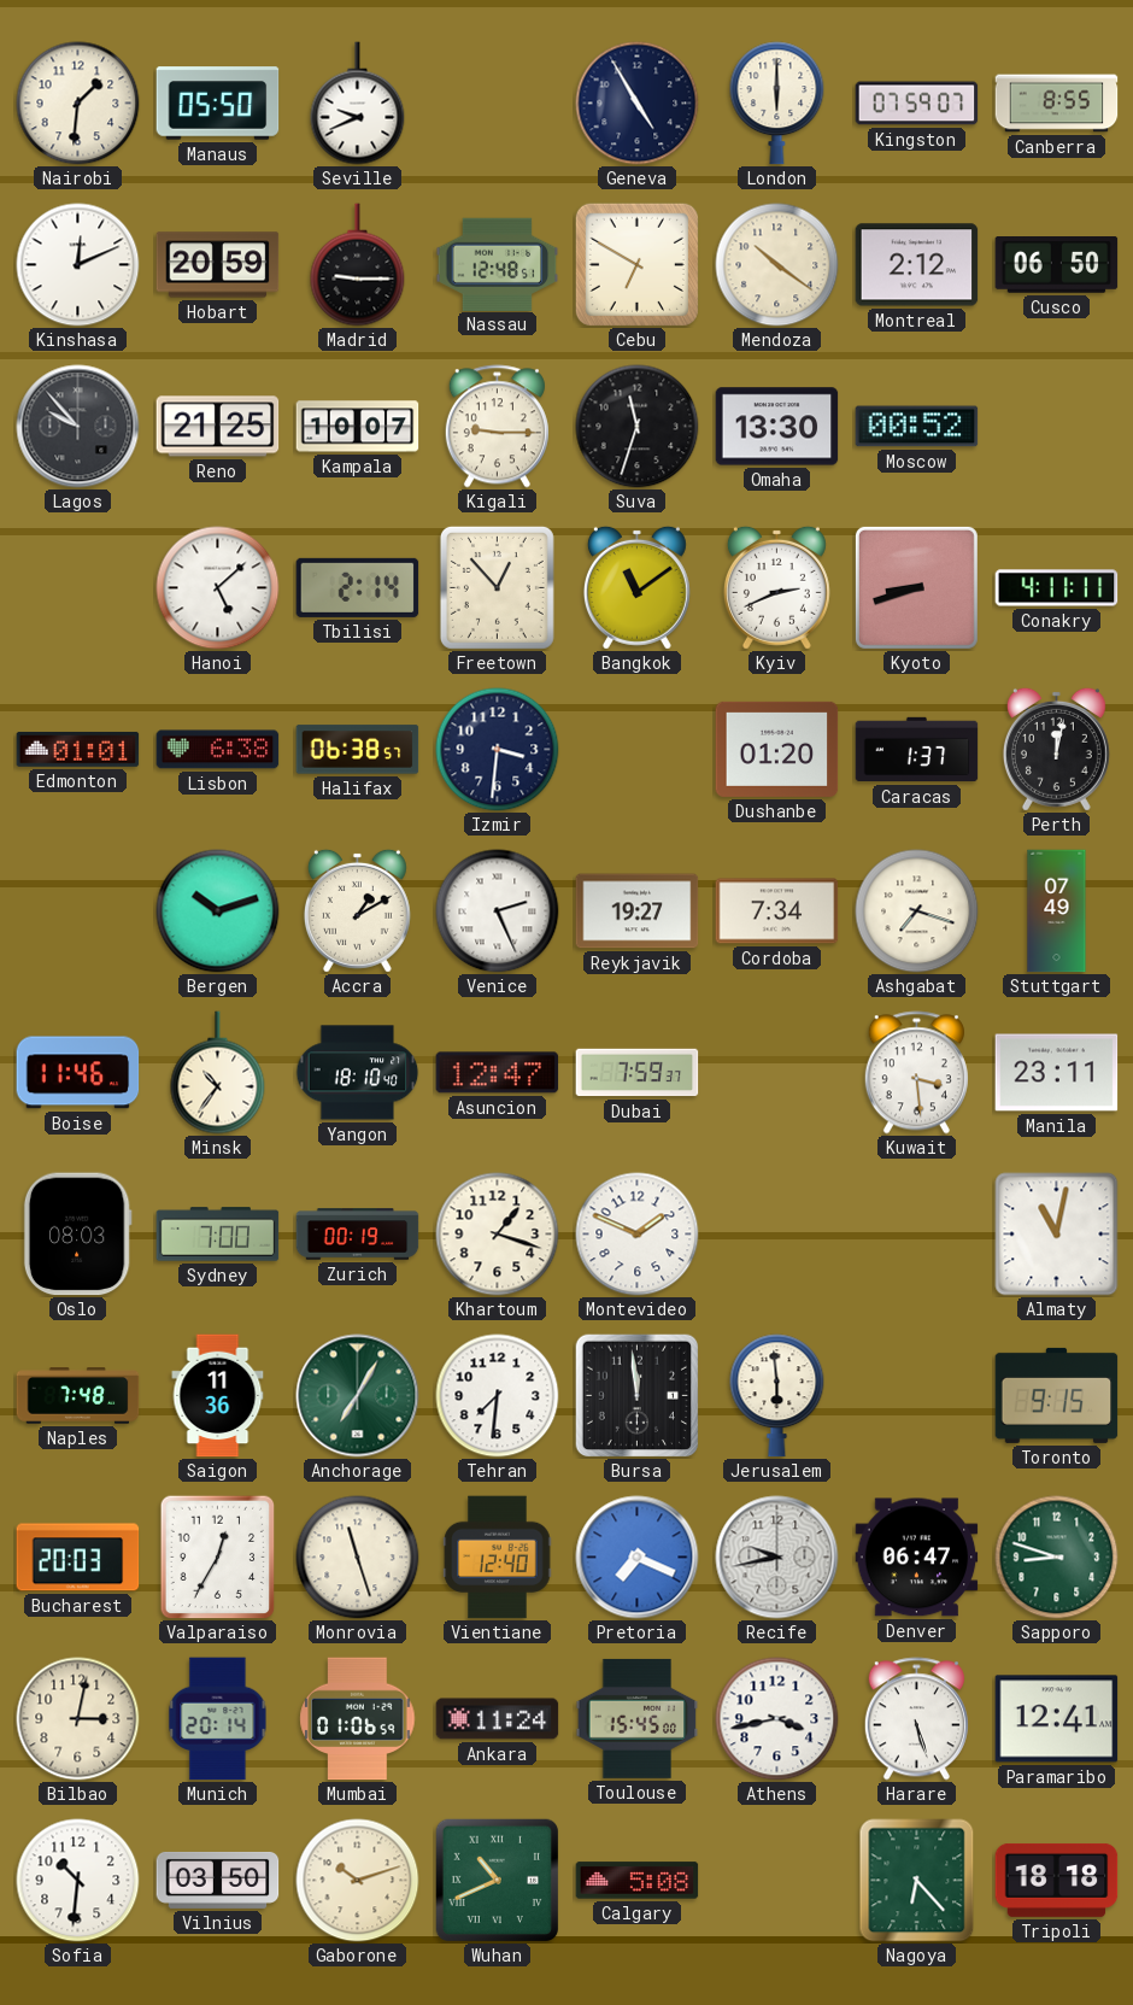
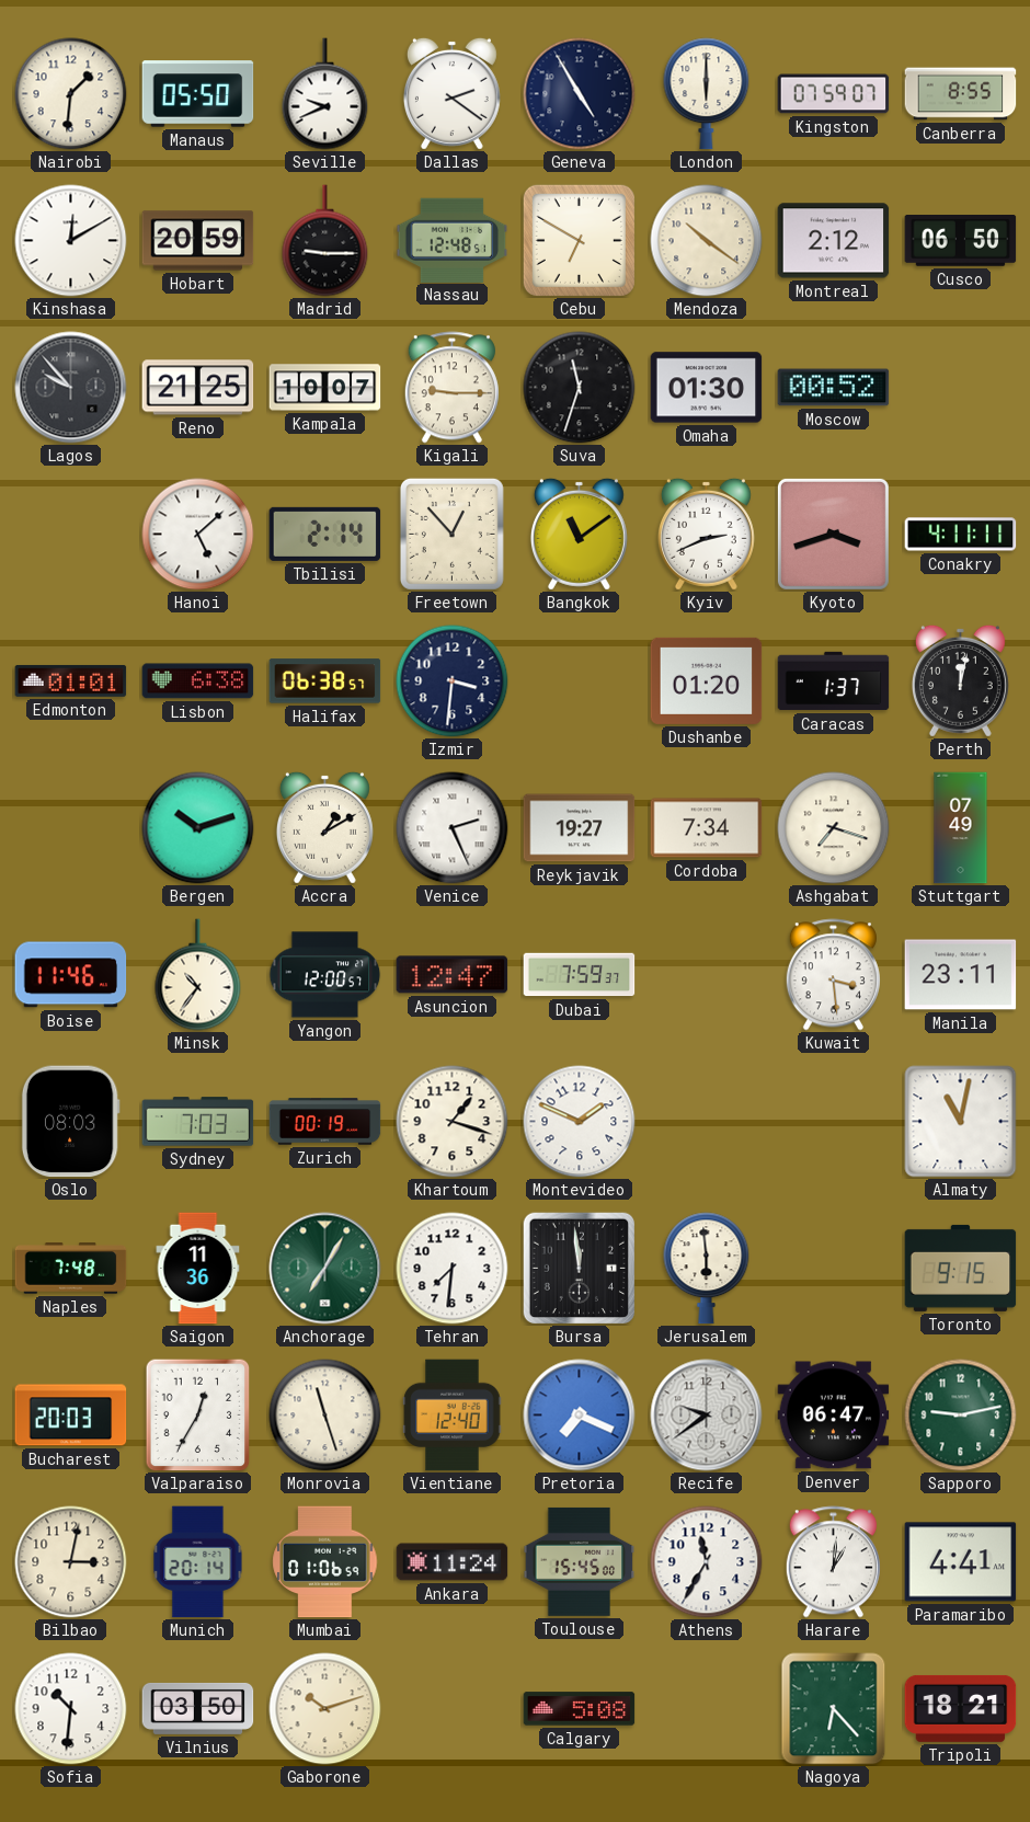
Dallas: none -> 2:21
Kinshasa: 12:11 -> 12:10
Omaha: 13:30 -> 01:30
Kyoto: 8:42 -> 3:42
Yangon: 18:10 -> 12:00
Sydney: 7:00 -> 7:03
Recife: 9:43 -> 9:39
Sapporo: 8:48 -> 9:13
Athens: 3:43 -> 11:35
Harare: 5:27 -> 1:01
Paramaribo: 12:41 -> 4:41
Wuhan: 10:41 -> none
Tripoli: 18:18 -> 18:21
